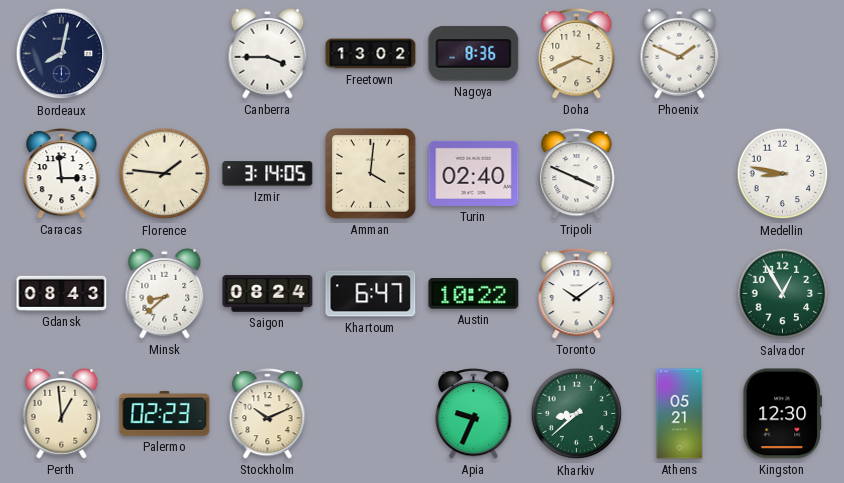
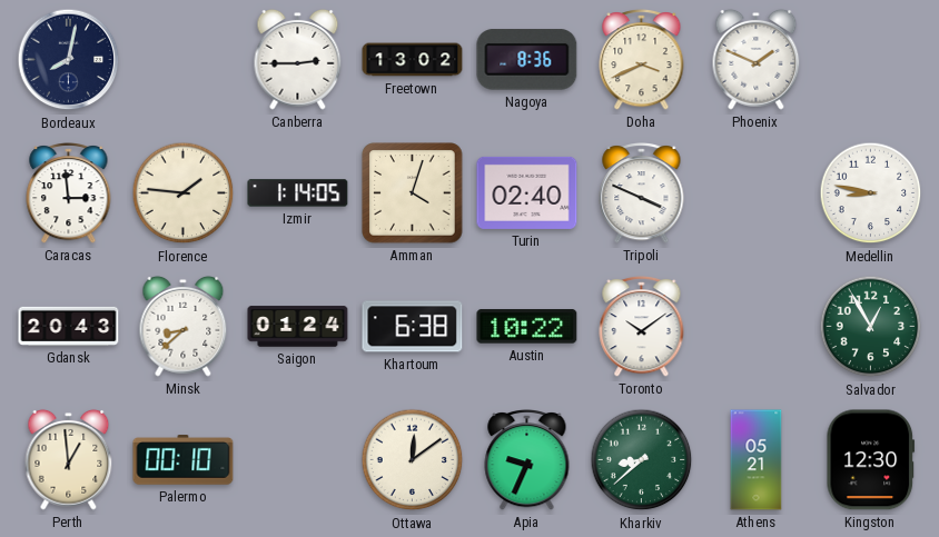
Canberra: 3:45 -> 2:45
Izmir: 3:14 -> 1:14
Amman: 4:01 -> 4:03
Gdansk: 08:43 -> 20:43
Saigon: 08:24 -> 01:24
Khartoum: 6:47 -> 6:38
Palermo: 02:23 -> 00:10
Stockholm: 10:11 -> none
Ottawa: none -> 12:09
